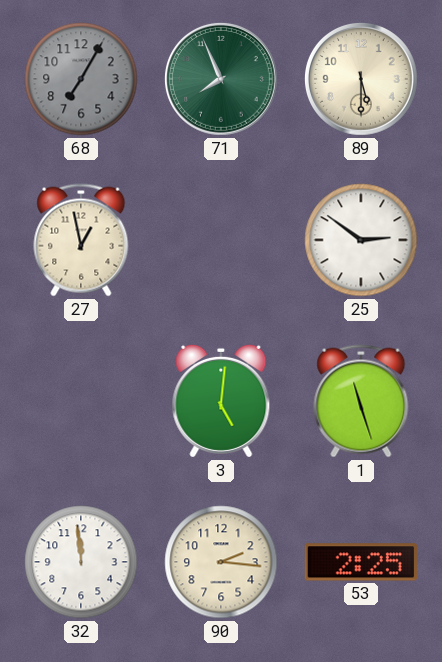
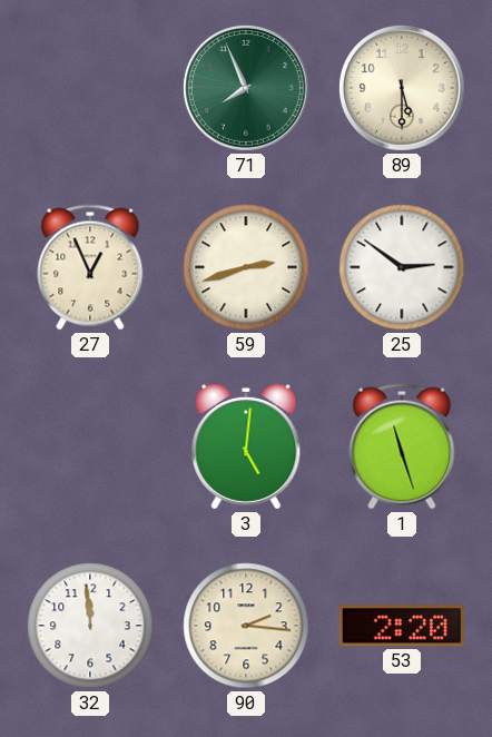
68: 7:05 -> none
27: 12:58 -> 12:56
59: none -> 2:42
53: 2:25 -> 2:20
